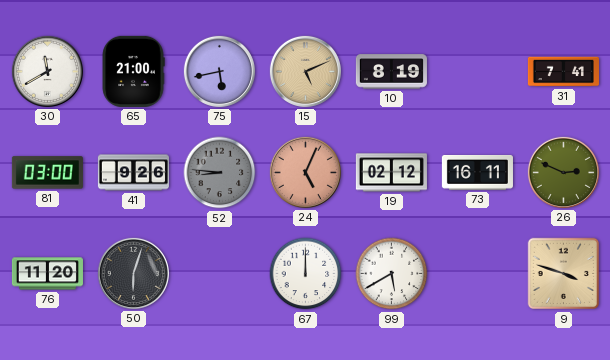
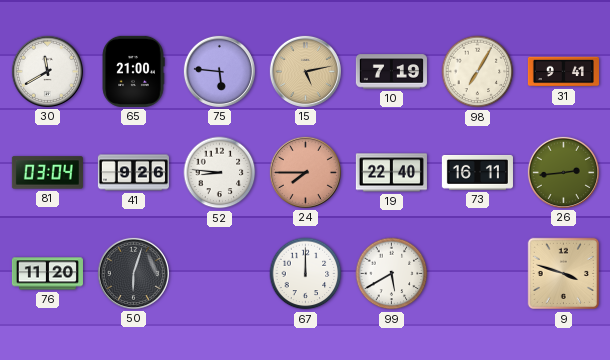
75: 5:43 -> 5:46
15: 5:11 -> 5:13
10: 8:19 -> 7:19
98: none -> 7:05
31: 7:41 -> 9:41
81: 03:00 -> 03:04
52 dial: grey -> white
24: 5:04 -> 7:45
19: 02:12 -> 22:40
26: 2:49 -> 2:44
